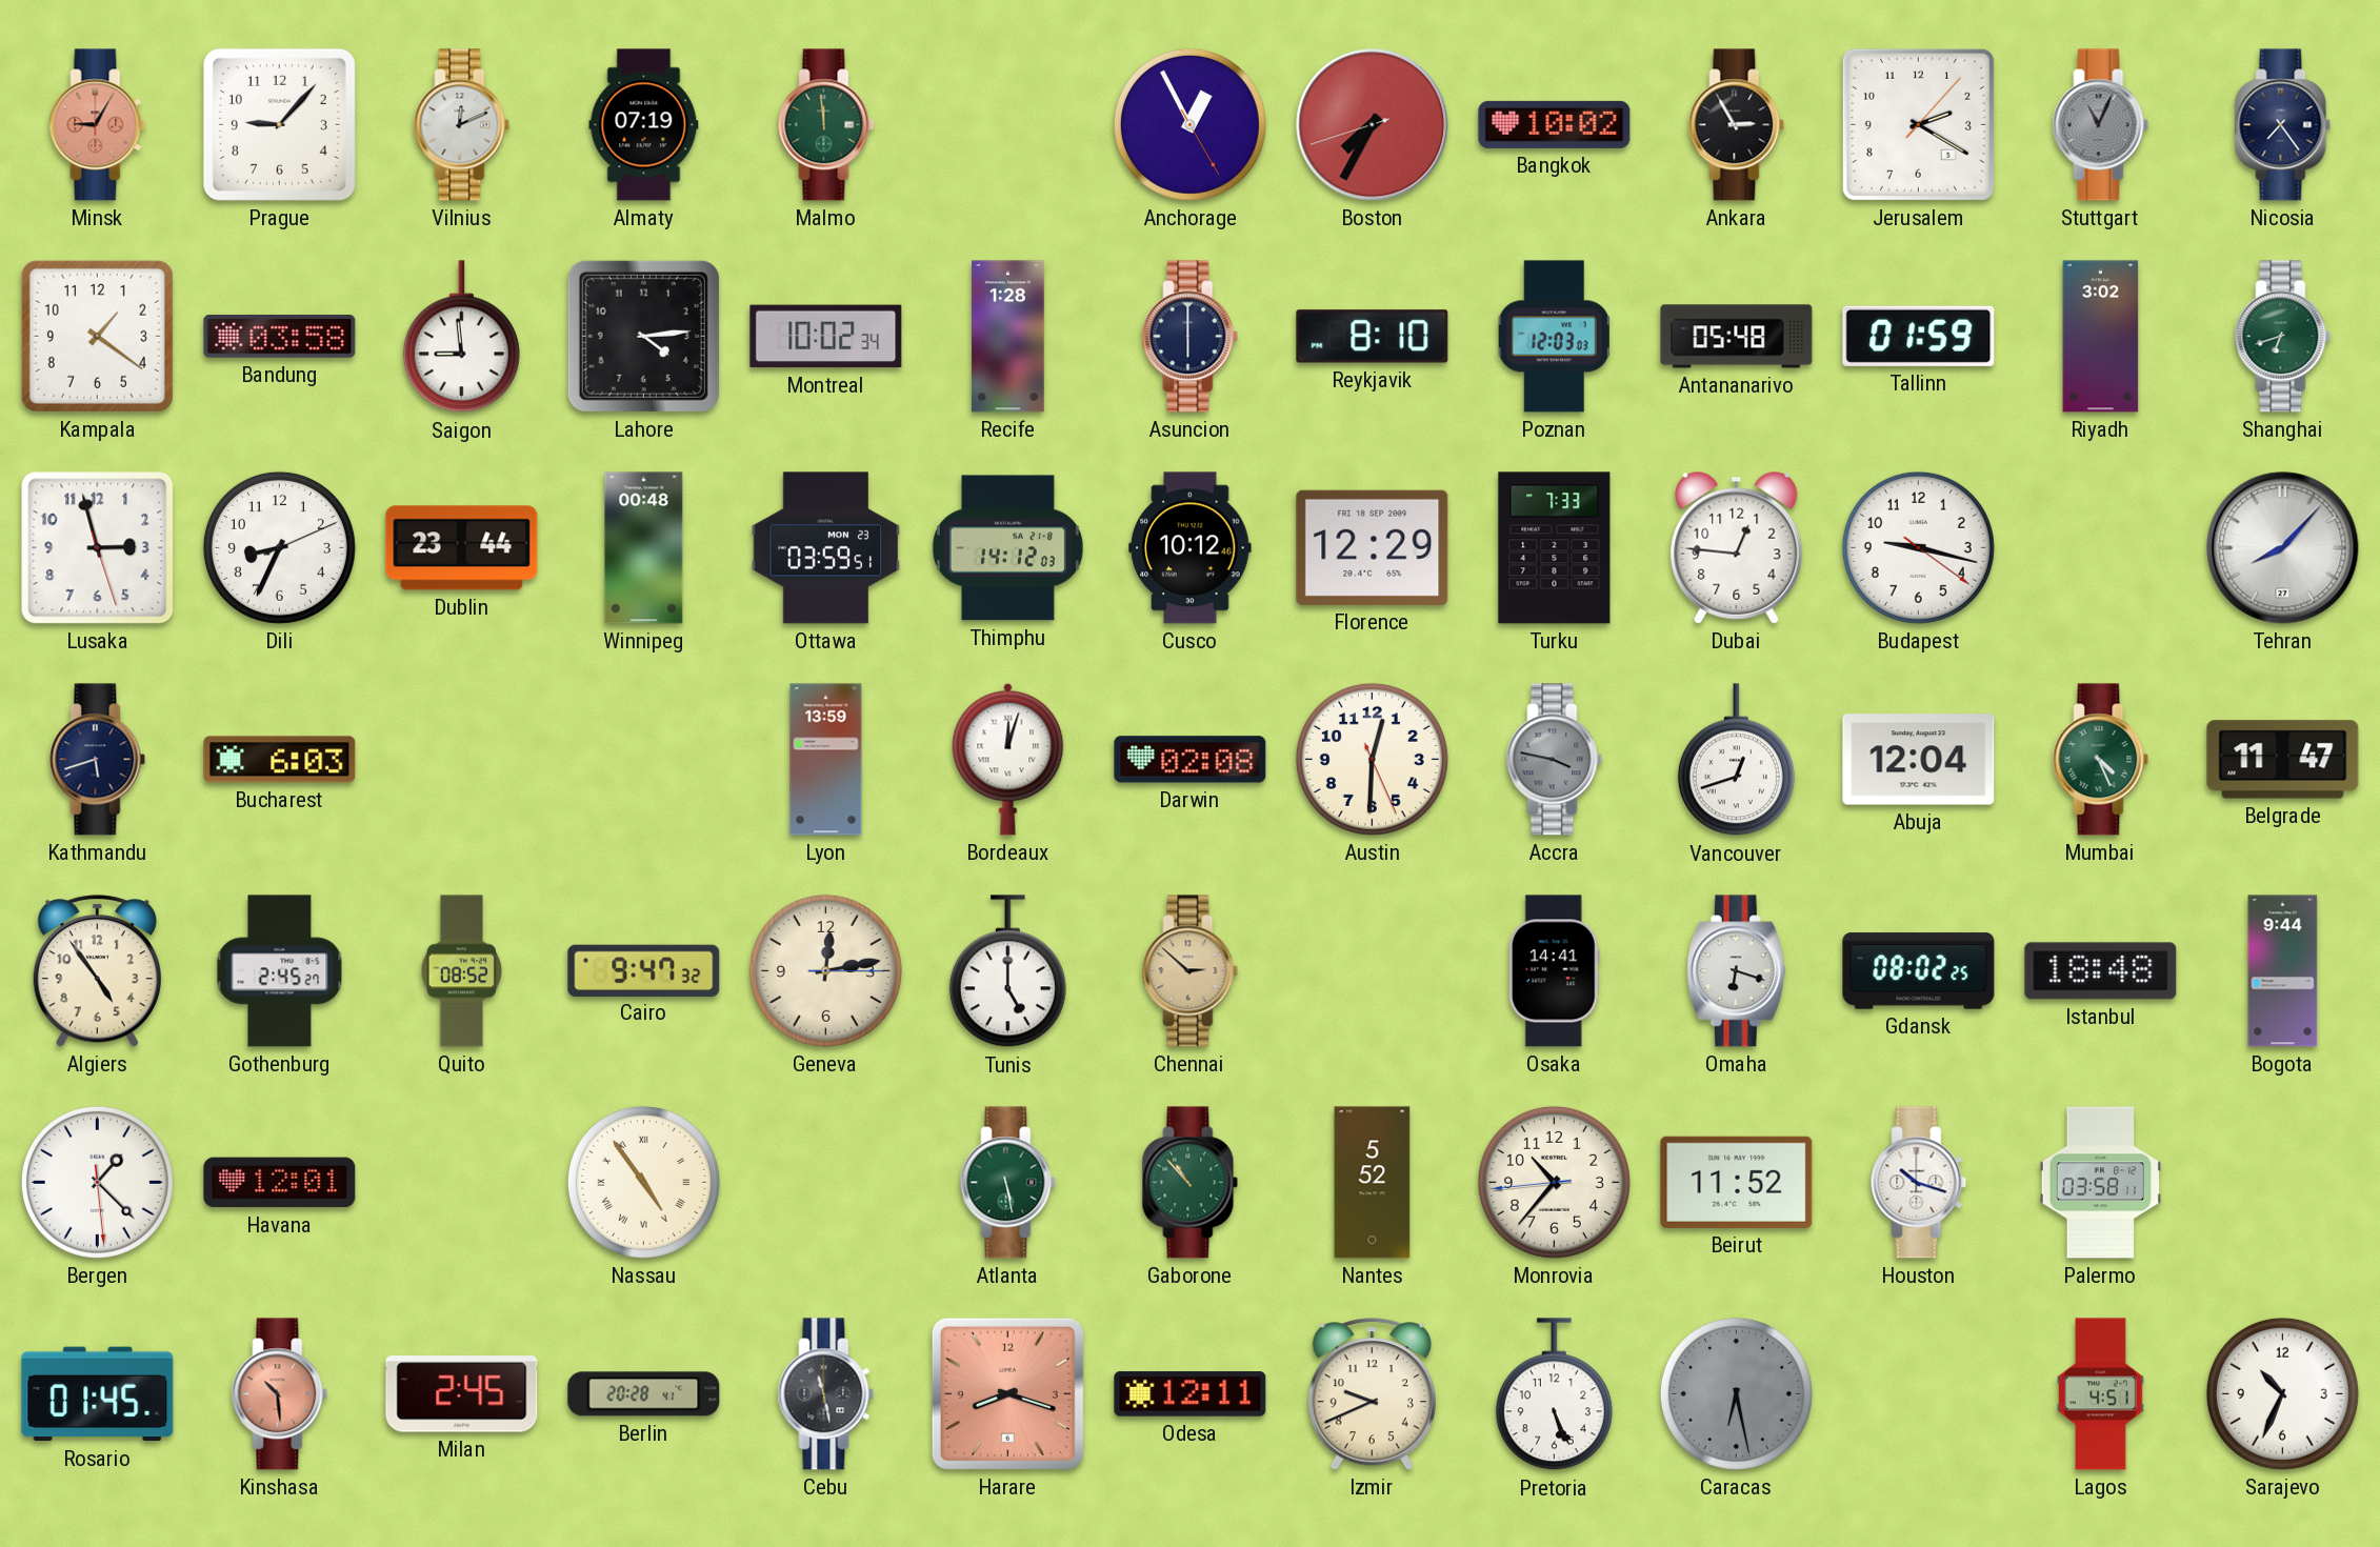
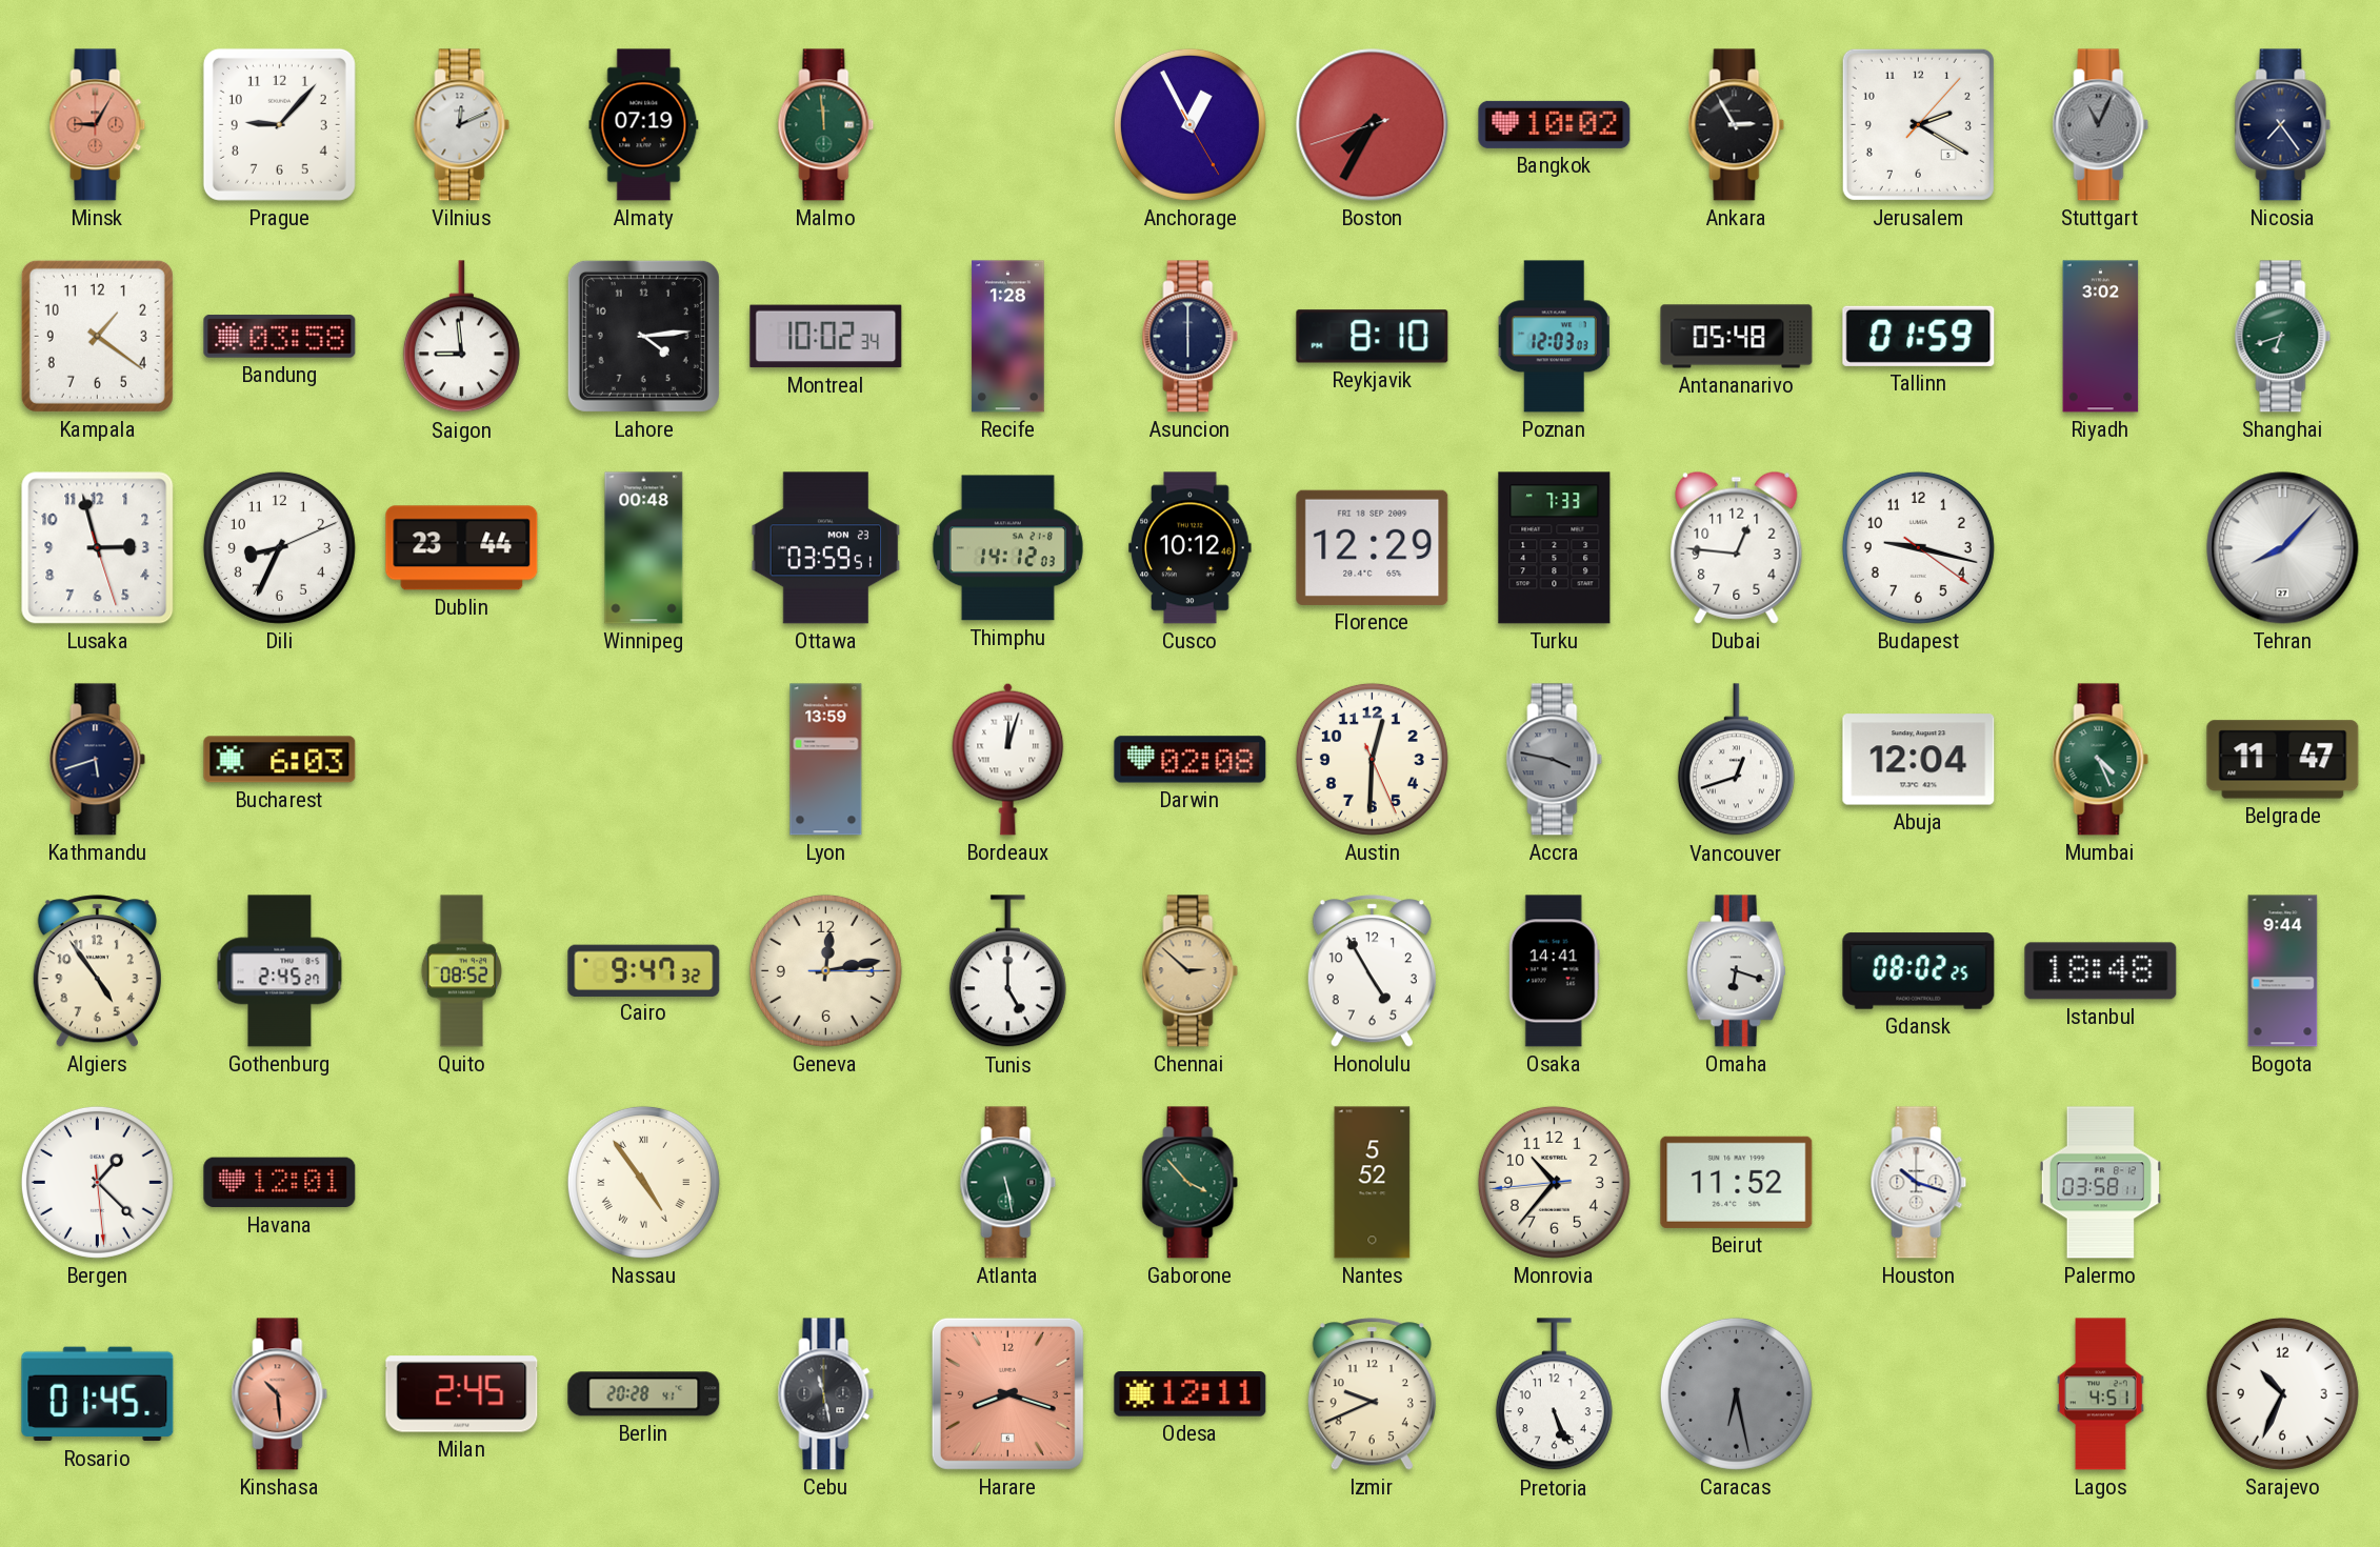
Honolulu: none -> 4:55
Gaborone: 10:53 -> 3:53
